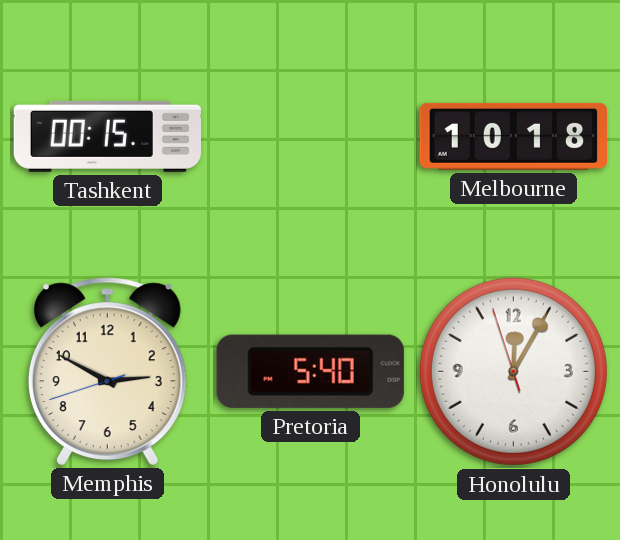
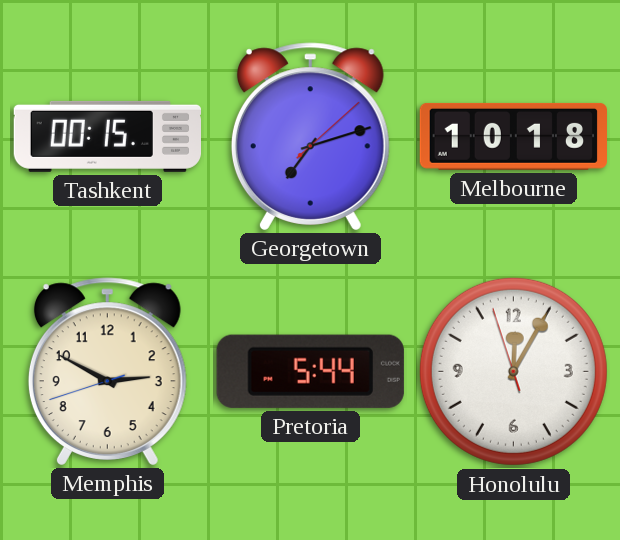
Georgetown: none -> 7:12
Pretoria: 5:40 -> 5:44
